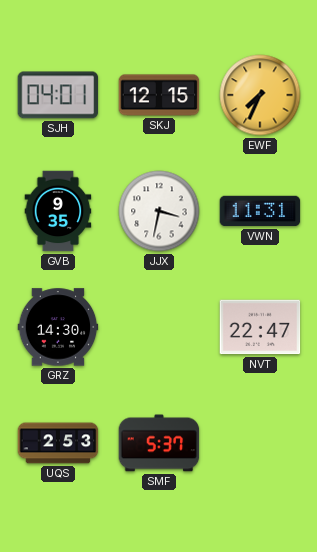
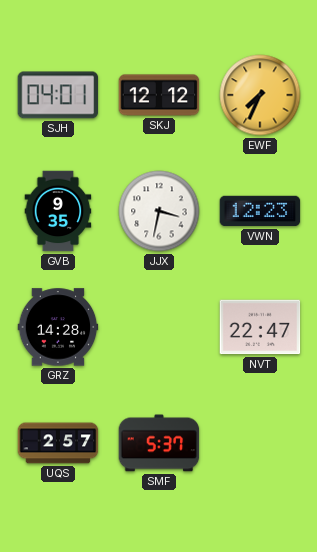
SKJ: 12:15 -> 12:12
VWN: 11:31 -> 12:23
GRZ: 14:30 -> 14:28
UQS: 2:53 -> 2:57
